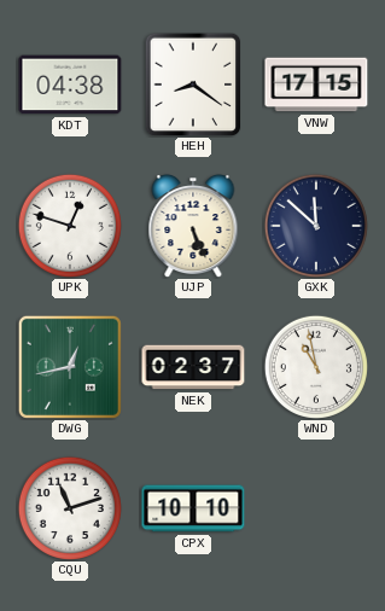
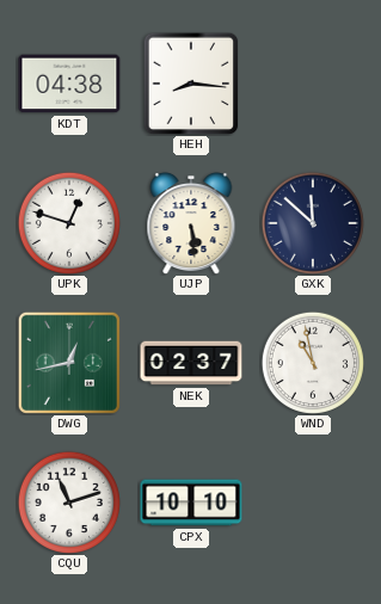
HEH: 8:21 -> 8:16
VNW: 17:15 -> none
UJP: 5:26 -> 5:29
